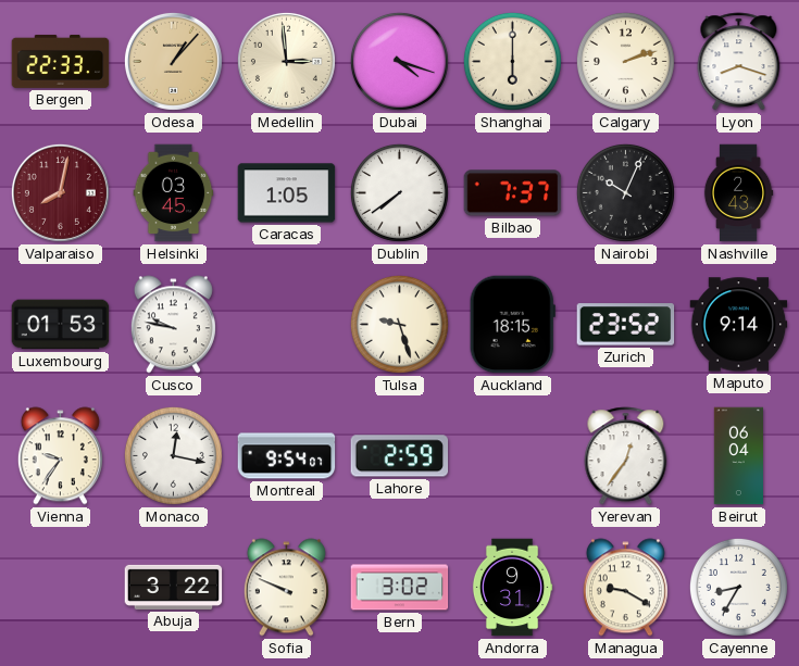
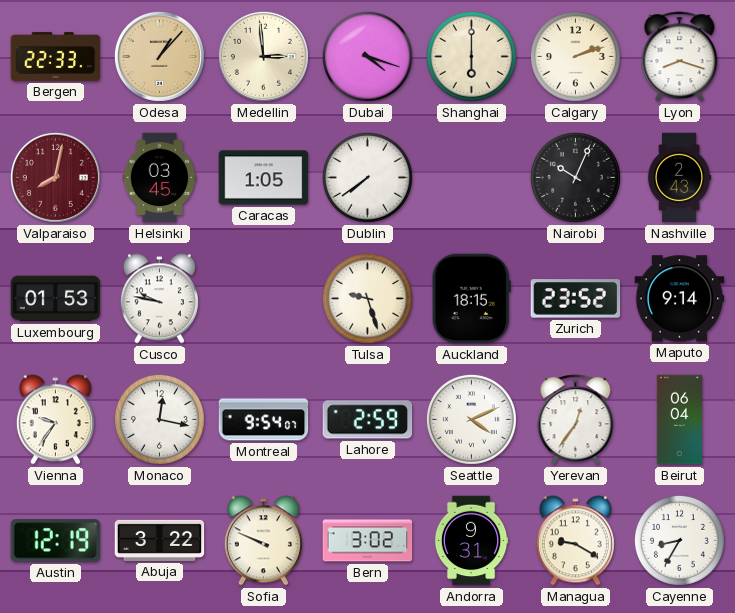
Bilbao: 7:37 -> none
Seattle: none -> 4:11
Austin: none -> 12:19
